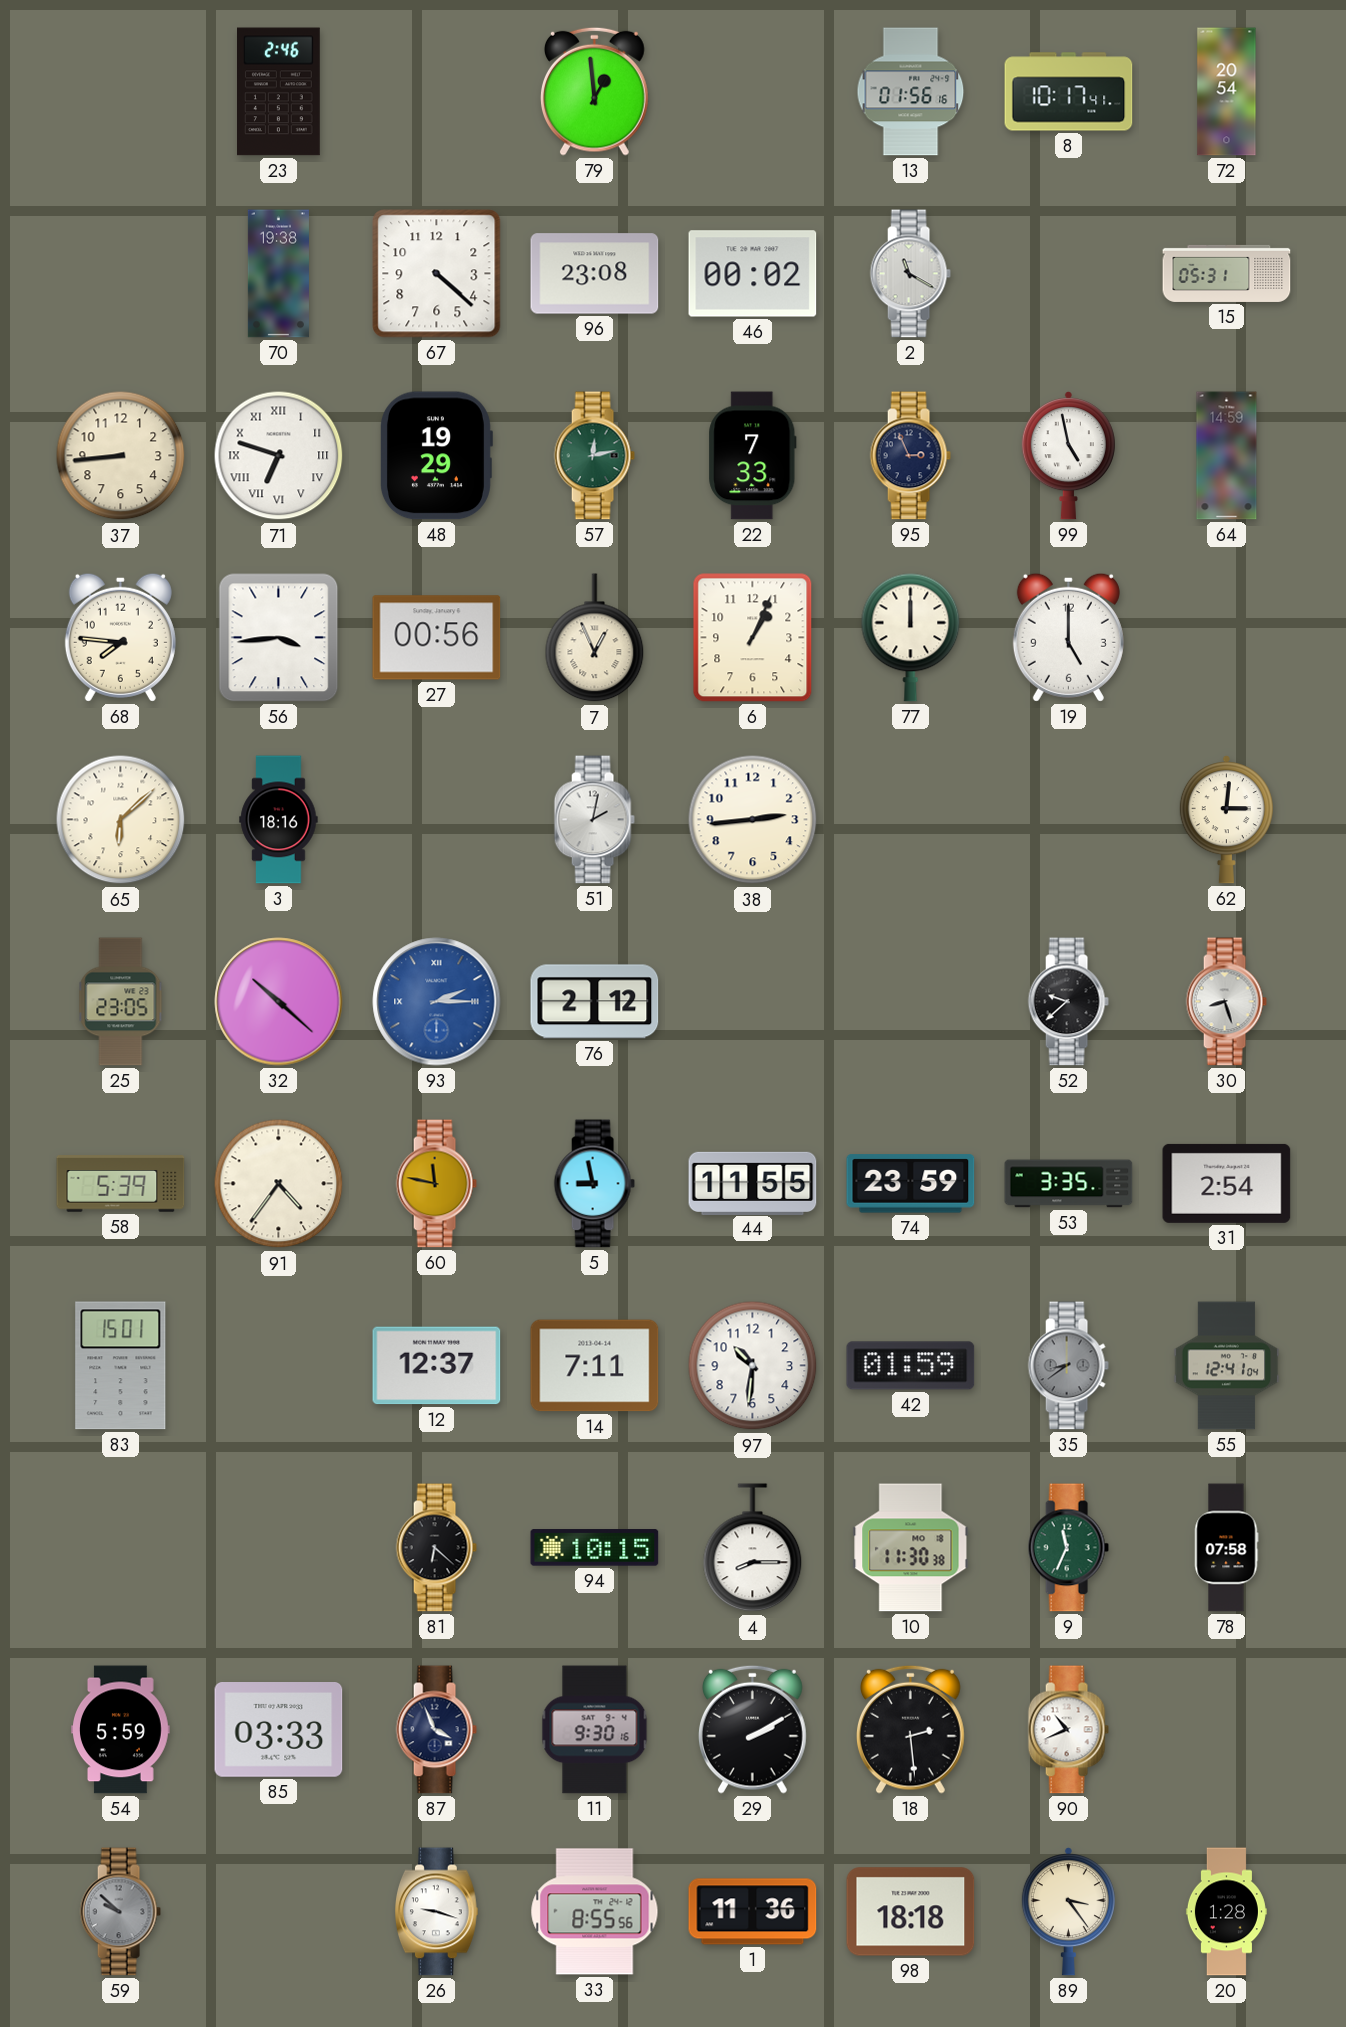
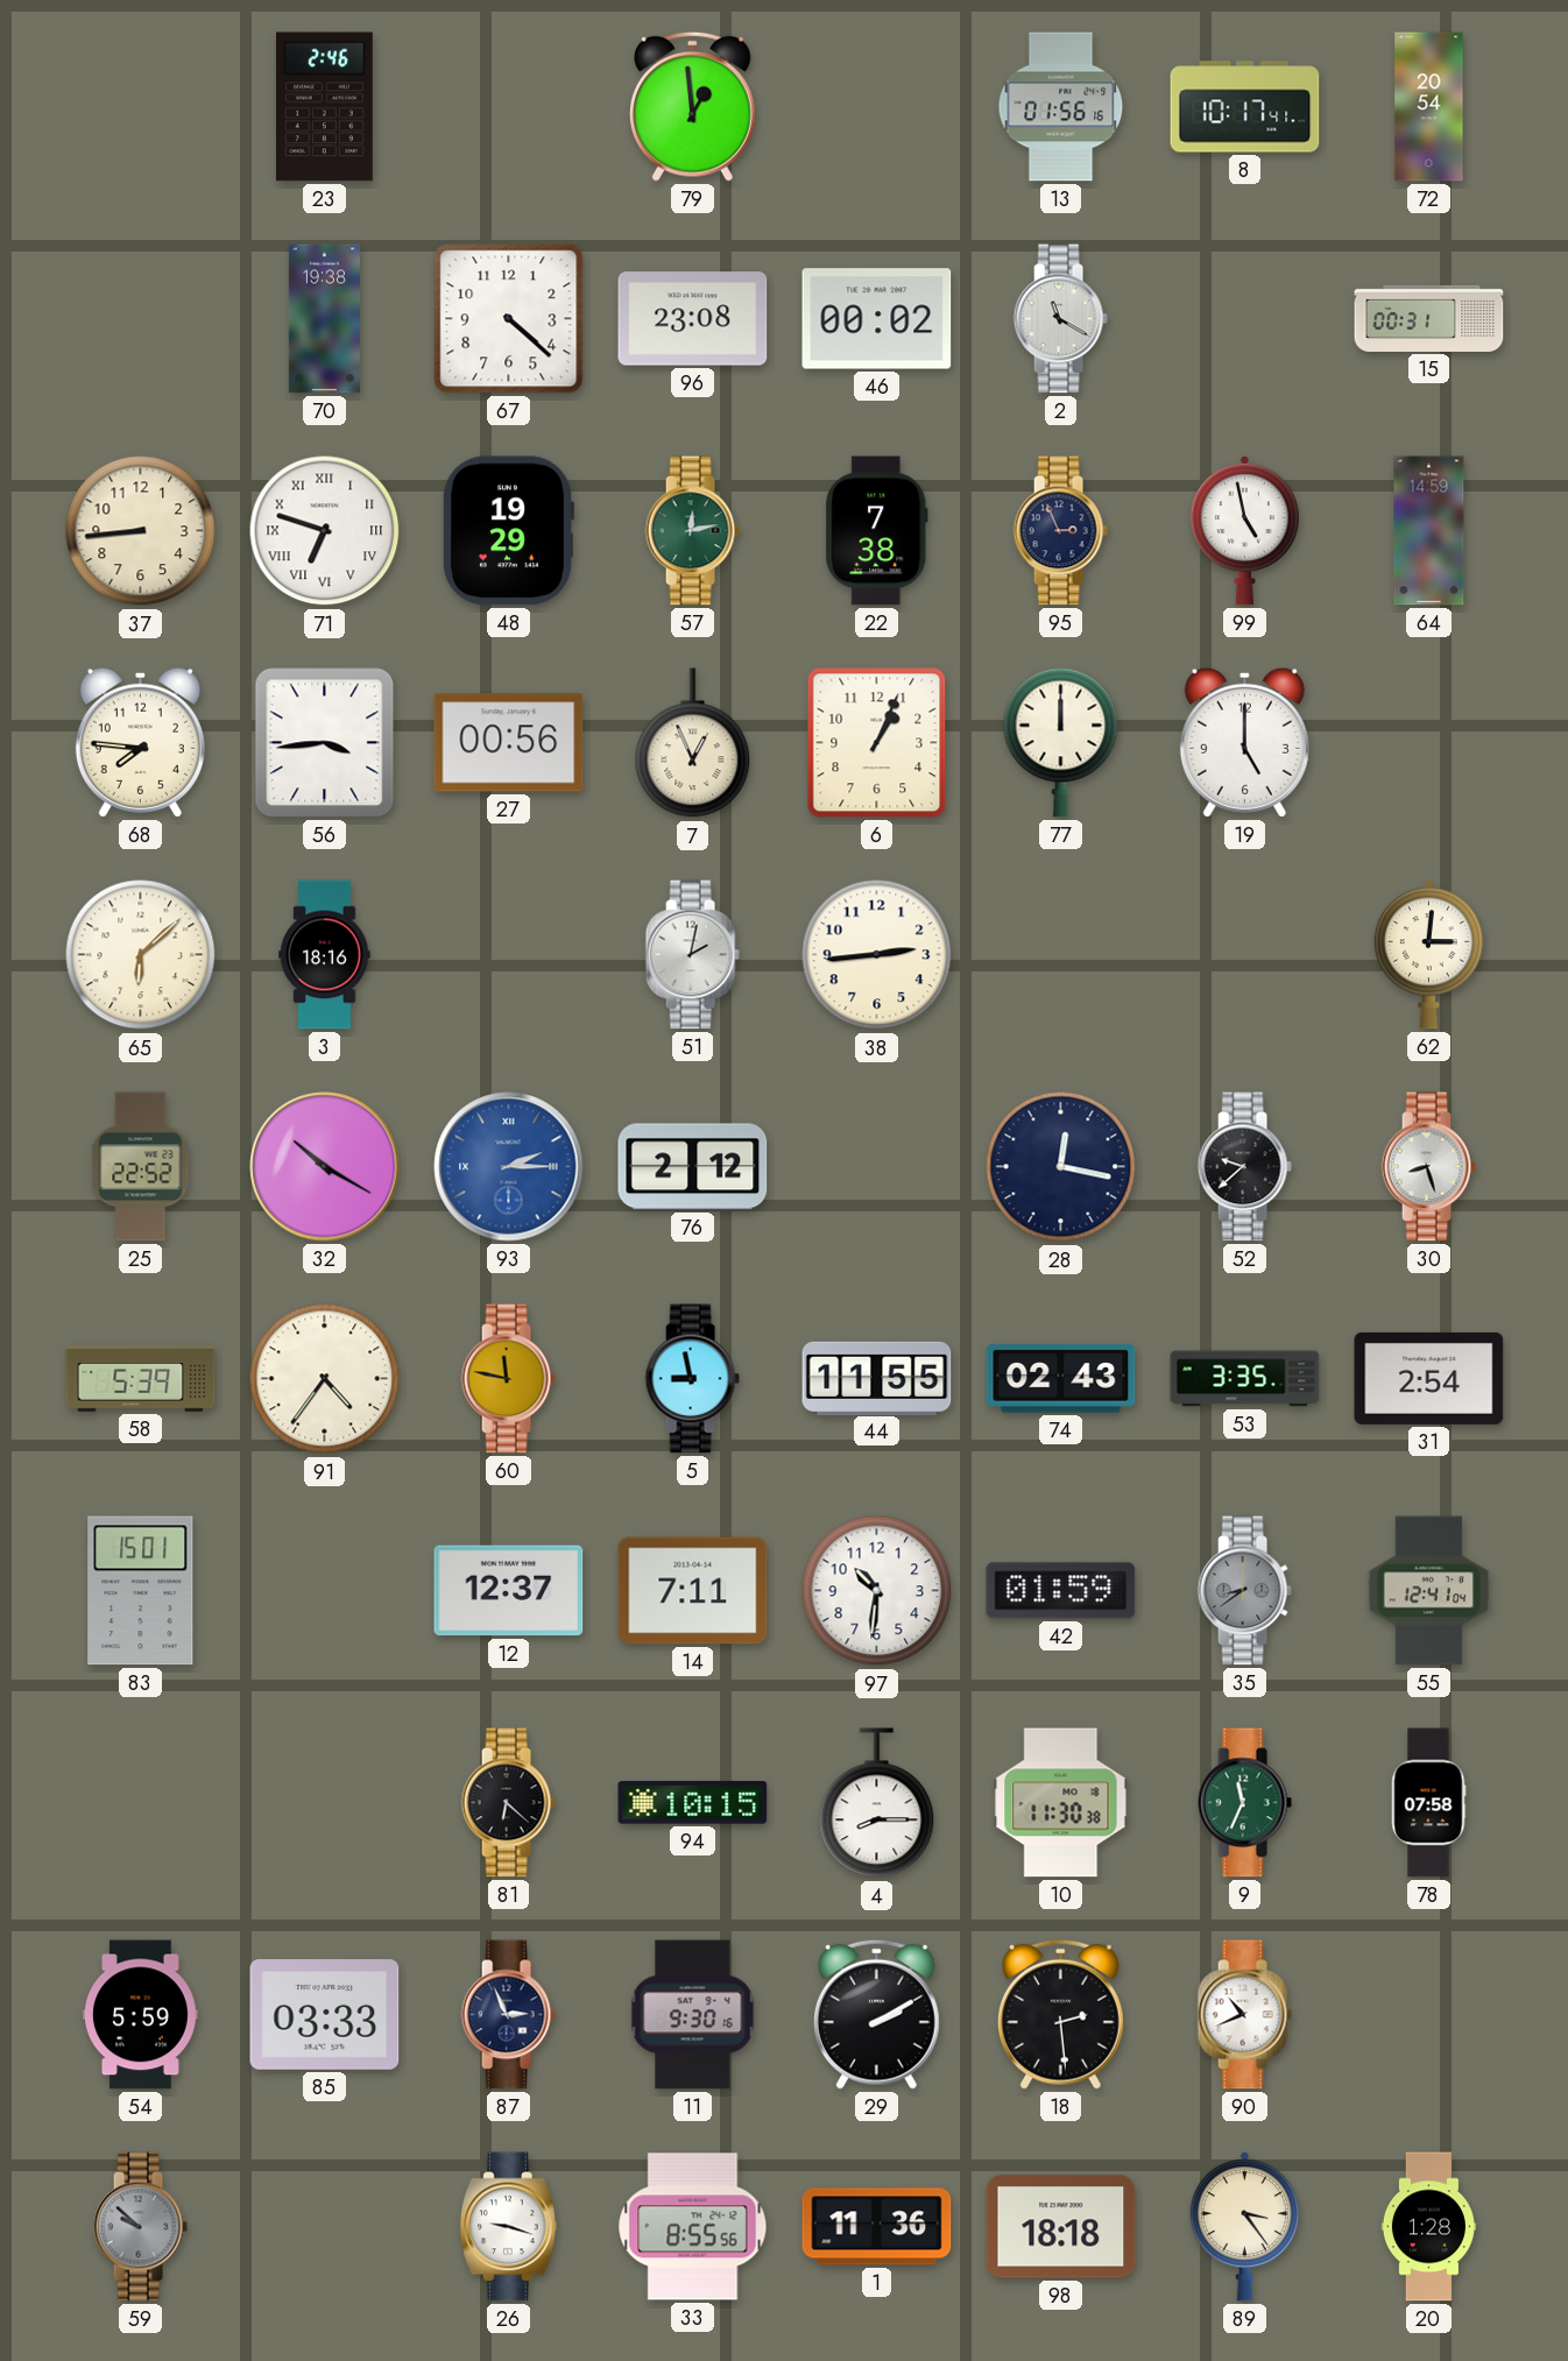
15: 05:31 -> 00:31
22: 7:33 -> 7:38
25: 23:05 -> 22:52
32: 10:22 -> 10:20
28: none -> 12:17
74: 23:59 -> 02:43
87: 3:56 -> 2:56
